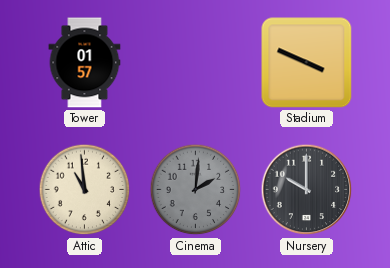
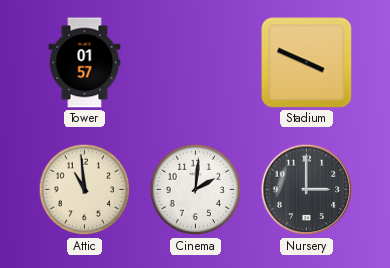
Cinema dial: grey -> white
Nursery: 10:00 -> 3:00
